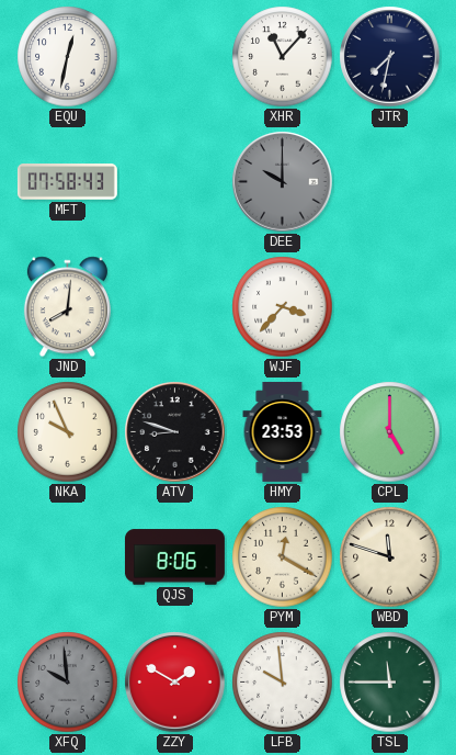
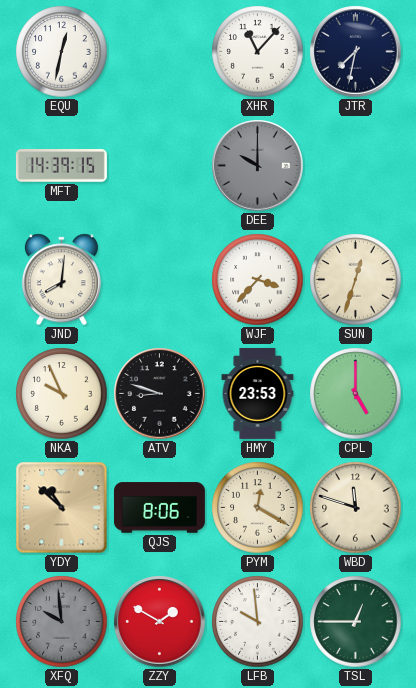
MFT: 07:58 -> 14:39
SUN: none -> 12:33
YDY: none -> 10:52
TSL: 11:45 -> 12:45
